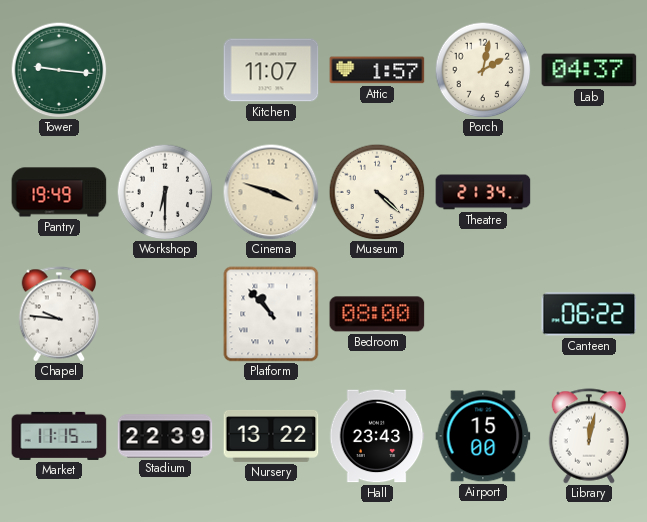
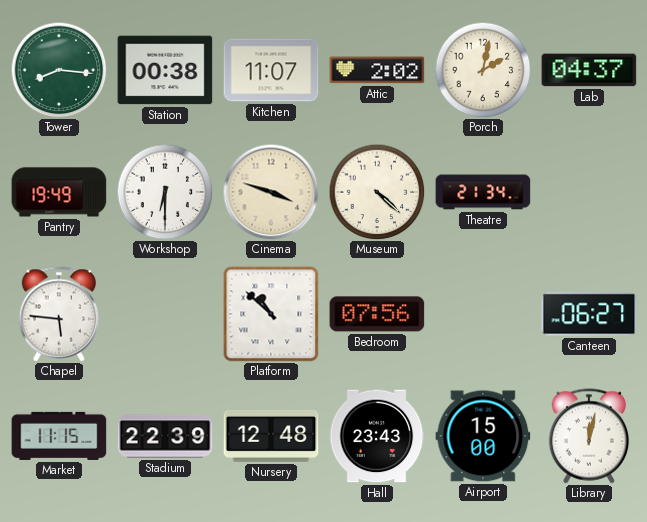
Tower: 9:16 -> 8:16
Station: none -> 00:38
Attic: 1:57 -> 2:02
Chapel: 9:46 -> 5:46
Platform: 10:53 -> 10:52
Bedroom: 08:00 -> 07:56
Canteen: 06:22 -> 06:27
Nursery: 13:22 -> 12:48
